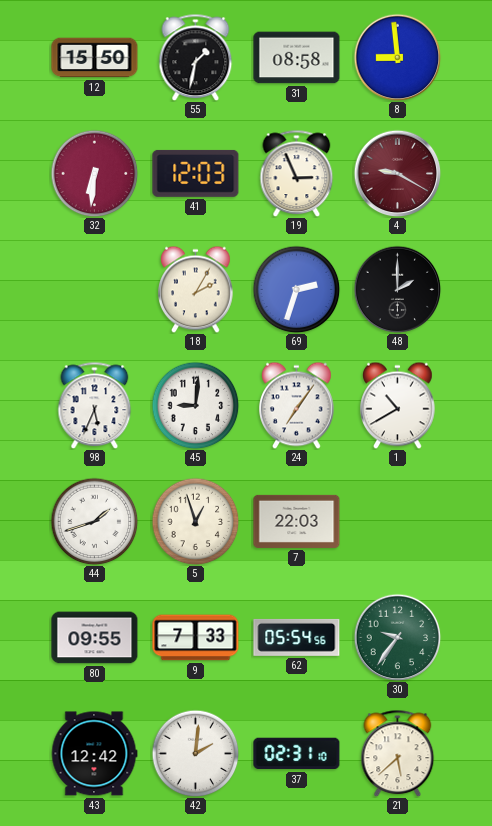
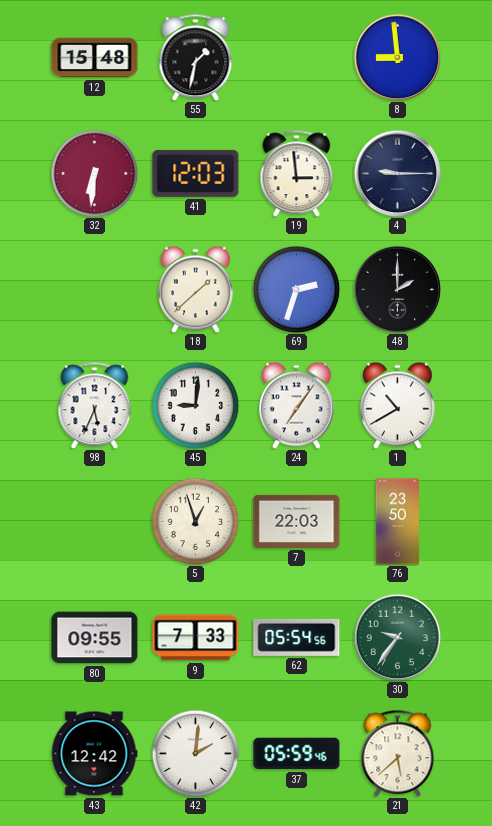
12: 15:50 -> 15:48
31: 08:58 -> none
19: 2:56 -> 2:59
4: 9:20 -> 9:15
4 dial: burgundy -> navy
18: 2:05 -> 1:38
44: 1:42 -> none
76: none -> 23:50
37: 02:31 -> 05:59
